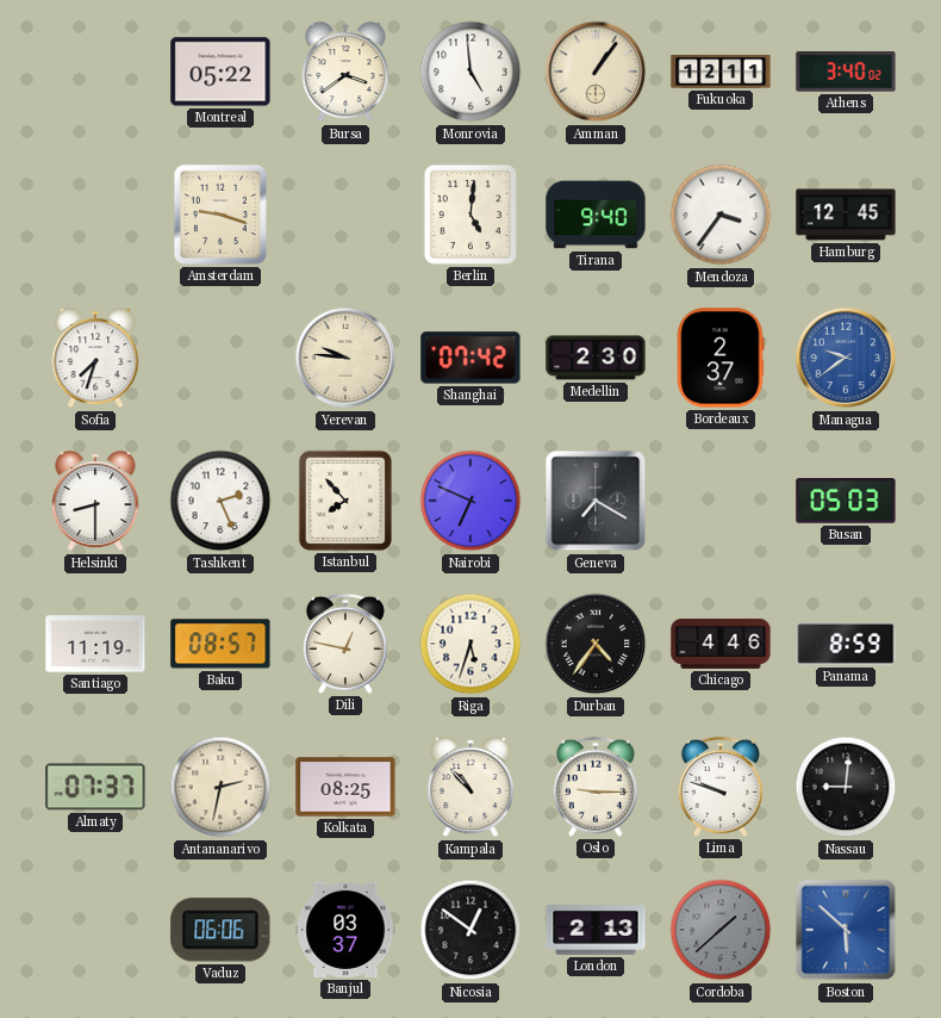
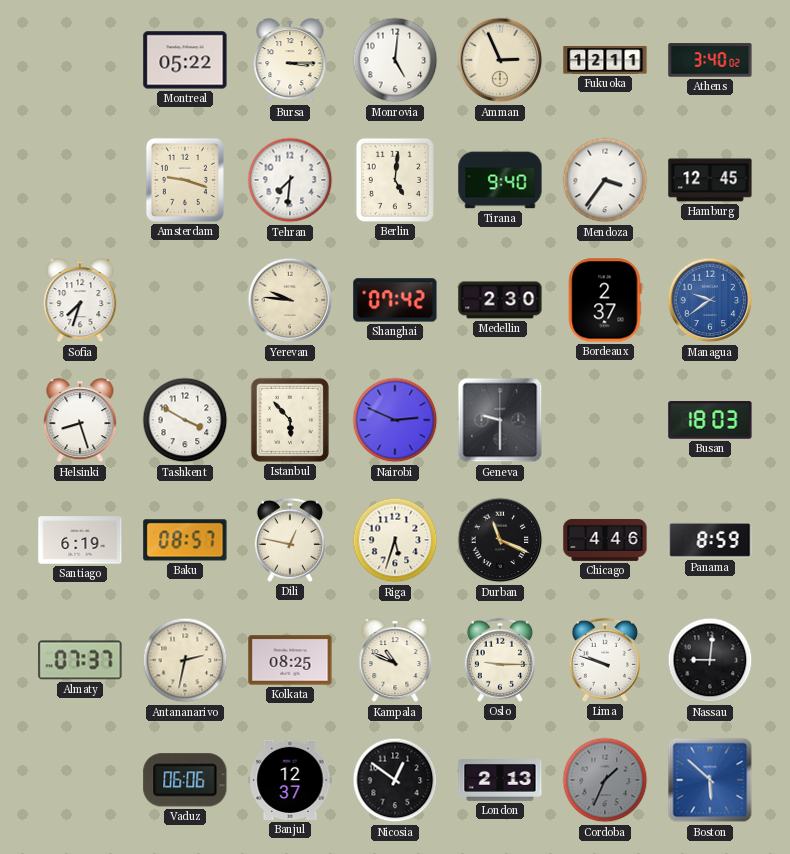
Bursa: 3:39 -> 3:15
Monrovia: 4:59 -> 5:01
Amman: 1:06 -> 2:56
Tehran: none -> 7:31
Helsinki: 8:30 -> 8:27
Tashkent: 2:26 -> 3:50
Istanbul: 7:53 -> 5:53
Nairobi: 6:49 -> 2:49
Geneva: 7:20 -> 9:30
Busan: 05:03 -> 18:03
Santiago: 11:19 -> 6:19
Durban: 4:36 -> 11:19
Kampala: 10:53 -> 10:49
Banjul: 03:37 -> 12:37
Cordoba: 1:38 -> 1:34
